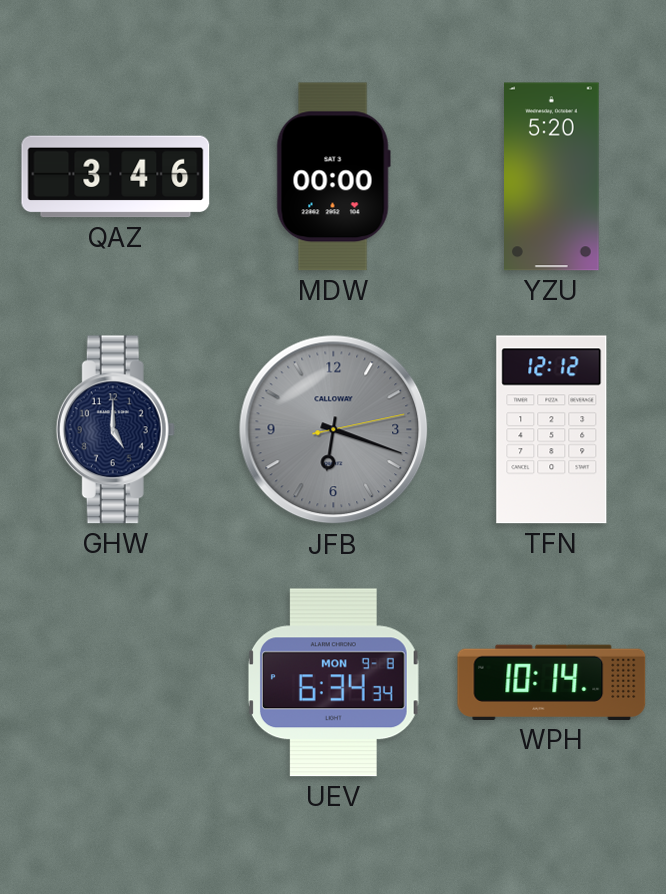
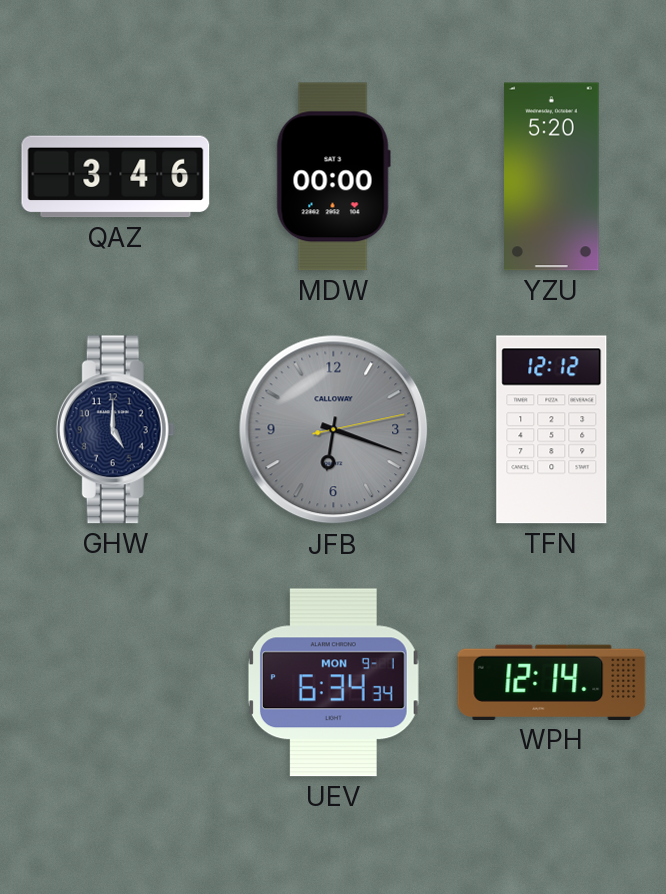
UEV date: MON 9-8 -> MON 9-1
WPH: 10:14 -> 12:14
